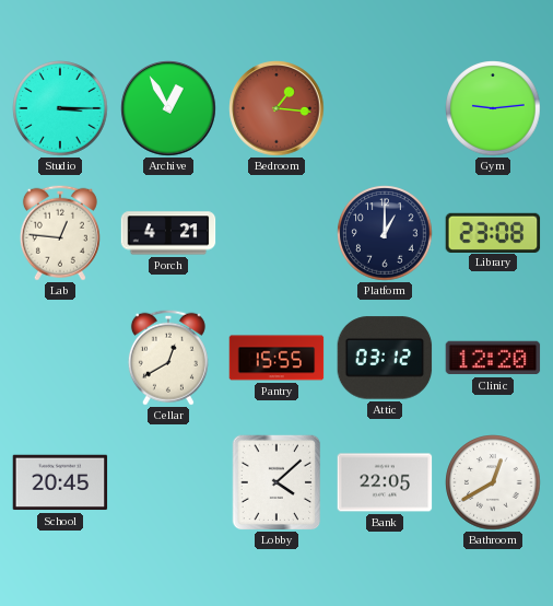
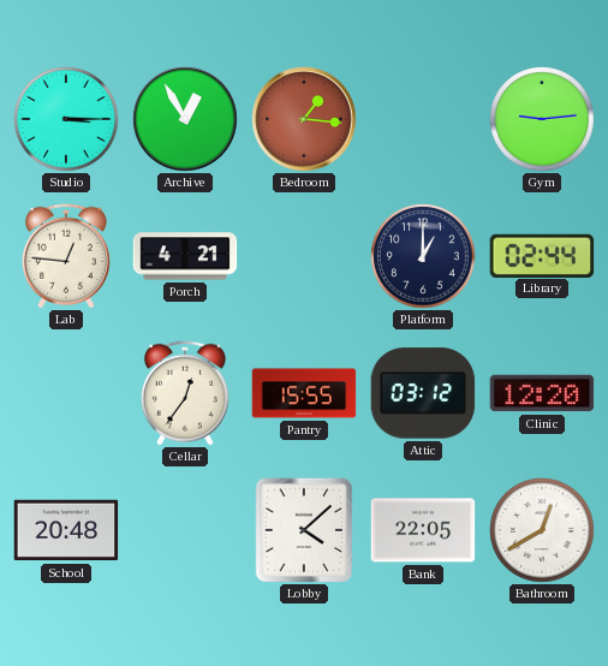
Library: 23:08 -> 02:44
Cellar: 12:40 -> 12:36
School: 20:45 -> 20:48
